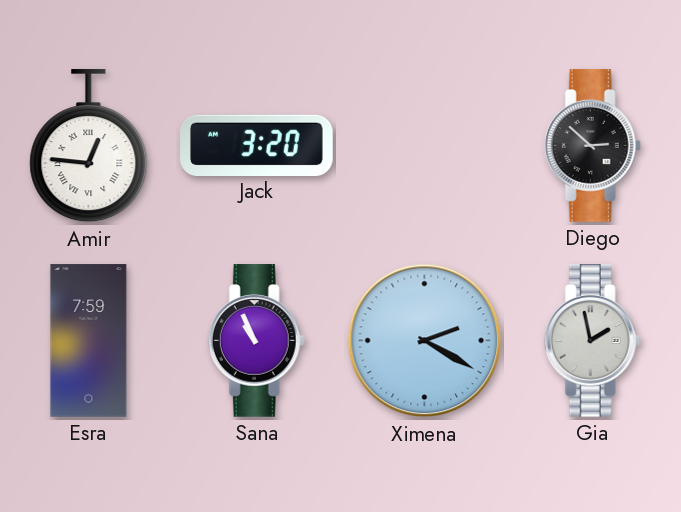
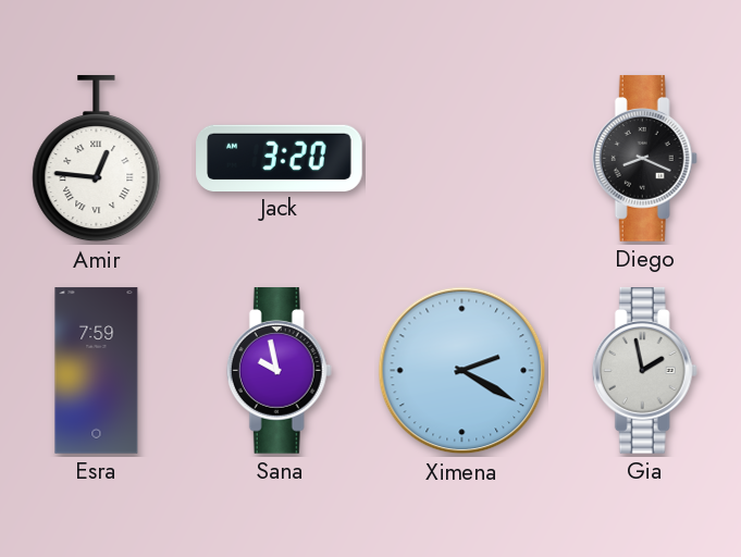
Diego: 2:52 -> 8:19
Sana: 10:56 -> 9:58
